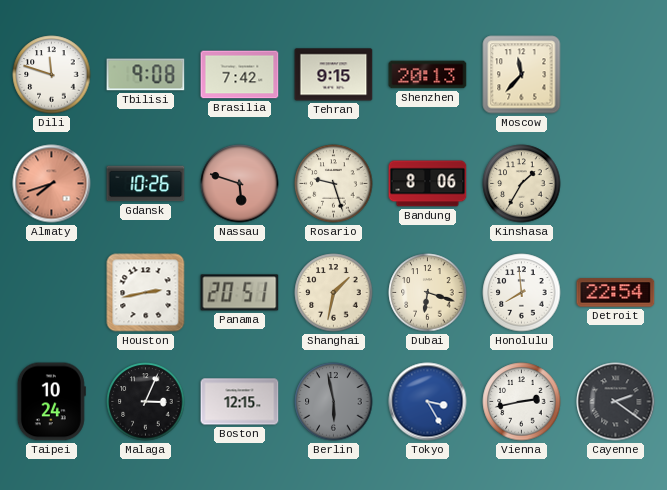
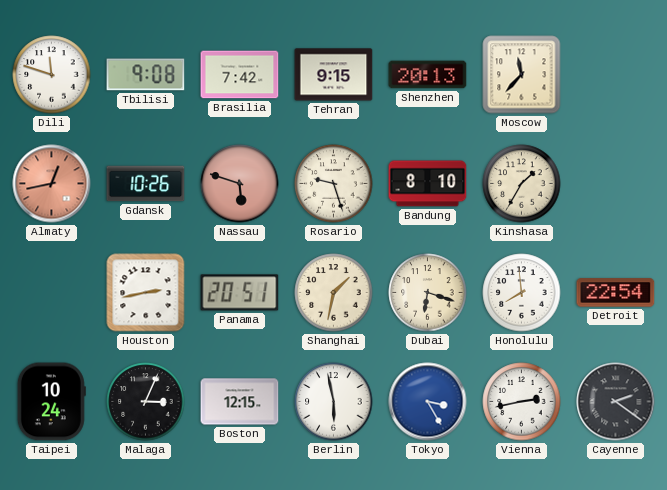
Almaty: 7:42 -> 12:43
Bandung: 8:06 -> 8:10
Berlin dial: grey -> white
